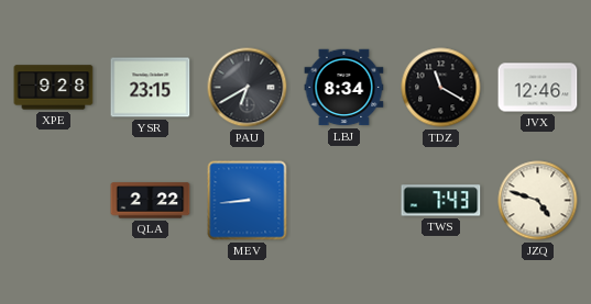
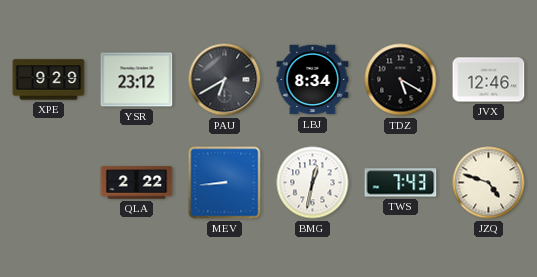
XPE: 9:28 -> 9:29
YSR: 23:15 -> 23:12
TDZ: 11:20 -> 5:20
BMG: none -> 12:32
